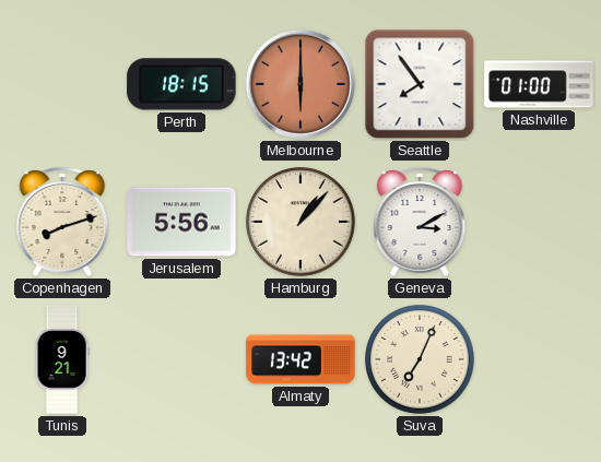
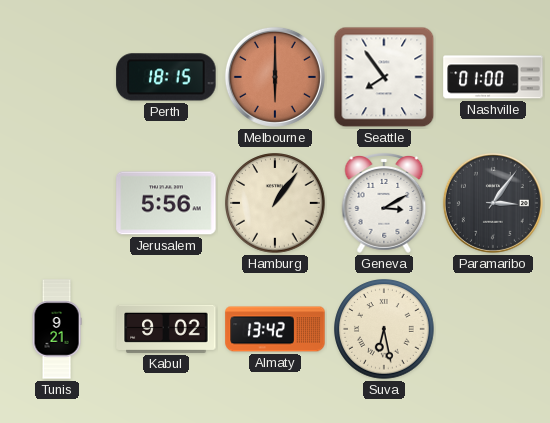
Copenhagen: 8:12 -> none
Hamburg: 1:07 -> 1:06
Paramaribo: none -> 3:06
Kabul: none -> 9:02
Suva: 7:04 -> 6:28
